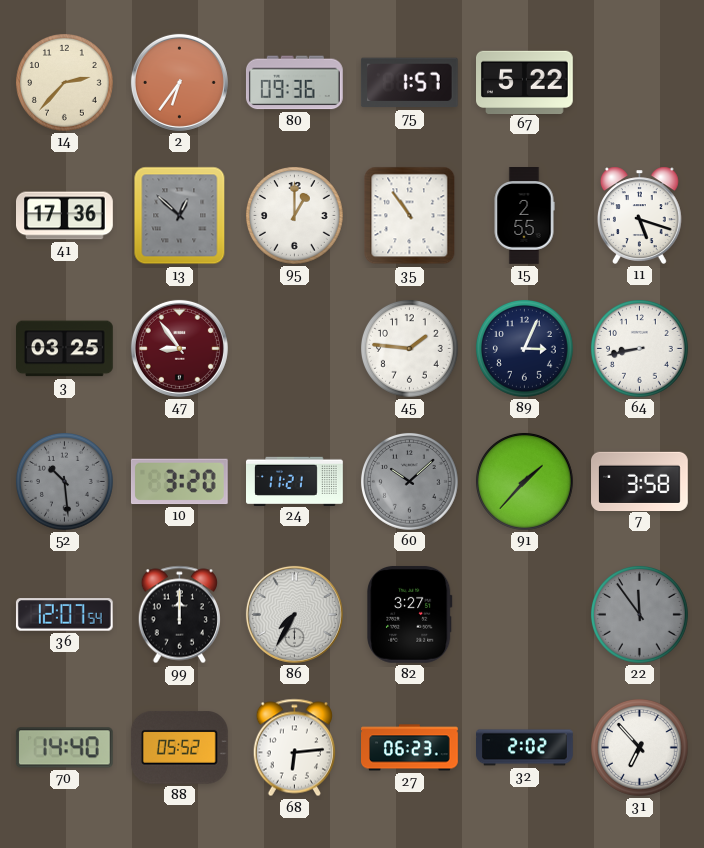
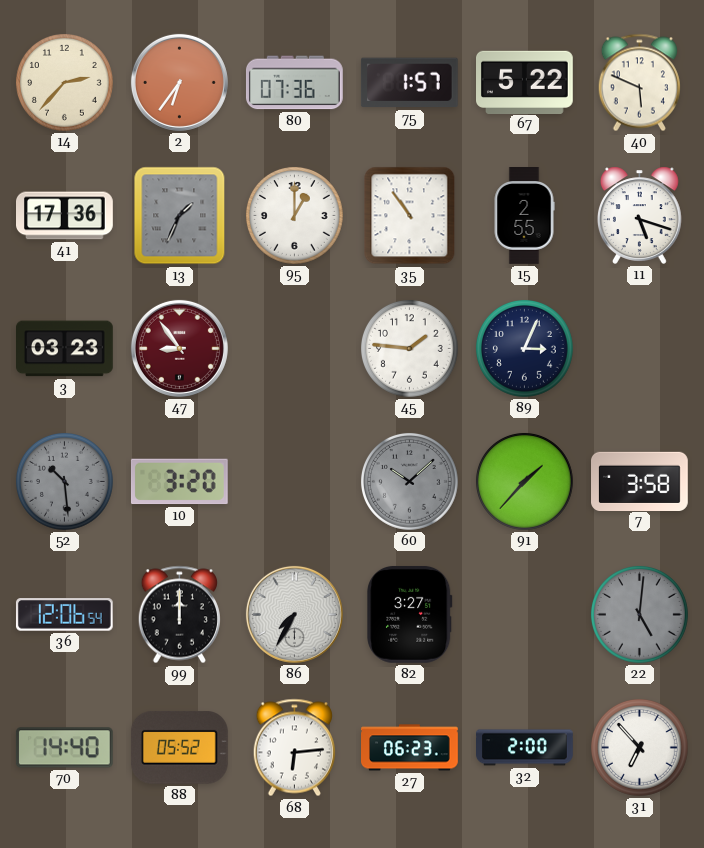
80: 09:36 -> 07:36
40: none -> 5:49
13: 12:52 -> 1:34
3: 03:25 -> 03:23
64: 8:43 -> none
24: 11:21 -> none
36: 12:07 -> 12:06
22: 11:54 -> 5:01
32: 2:02 -> 2:00
